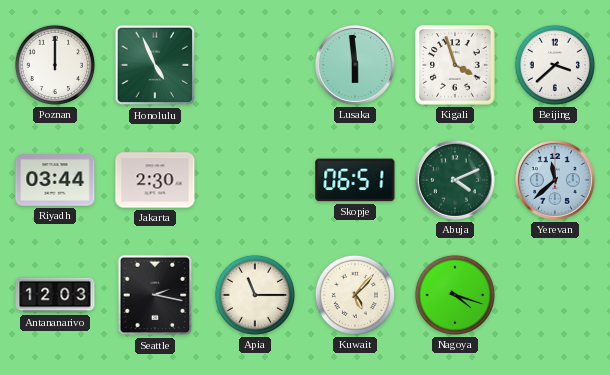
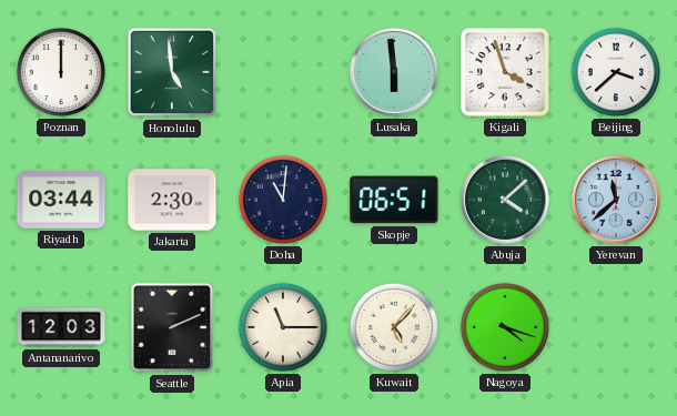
Honolulu: 4:56 -> 4:59
Doha: none -> 11:01
Abuja: 4:11 -> 4:08
Seattle: 2:17 -> 2:11
